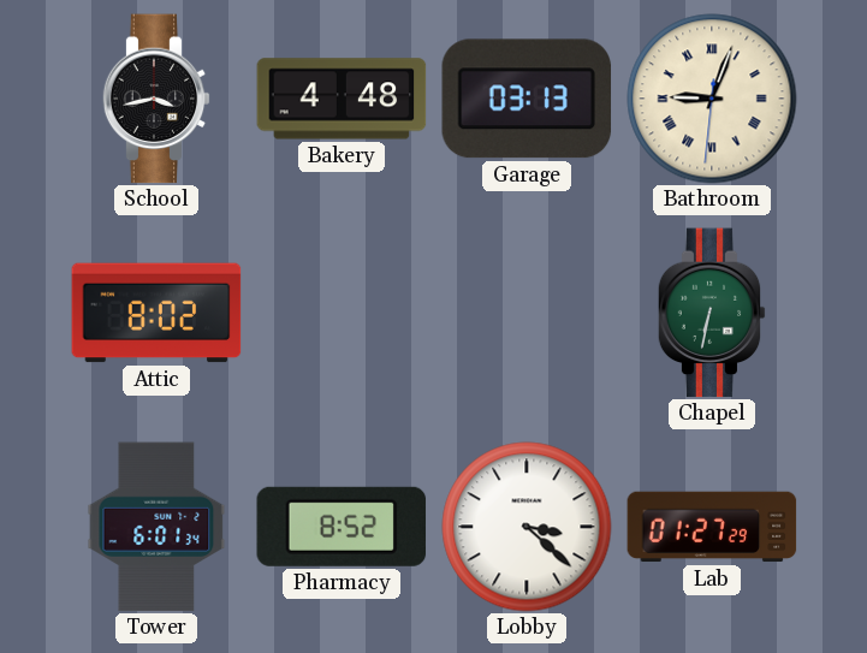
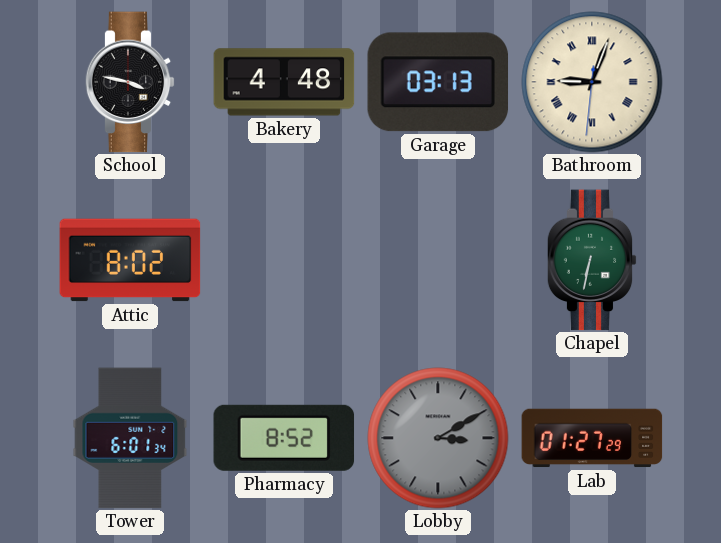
School: 3:43 -> 3:47
Lobby: 3:22 -> 3:10
Lobby dial: white -> grey
